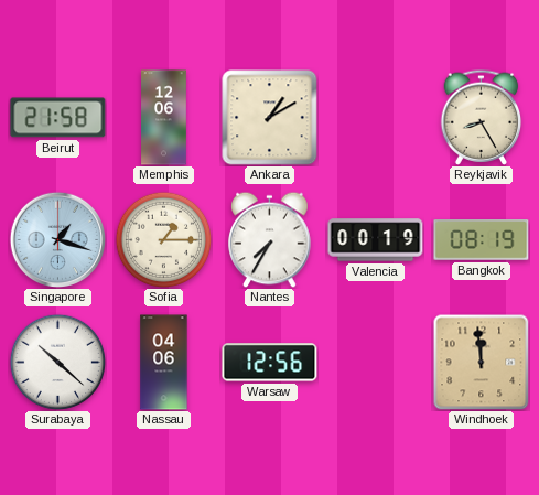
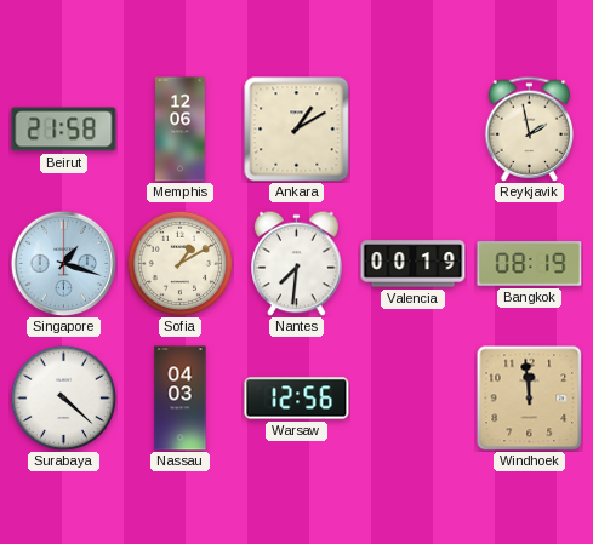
Reykjavik: 8:25 -> 1:58
Sofia: 1:15 -> 1:10
Nantes: 7:35 -> 7:31
Surabaya: 10:22 -> 4:22
Nassau: 04:06 -> 04:03
